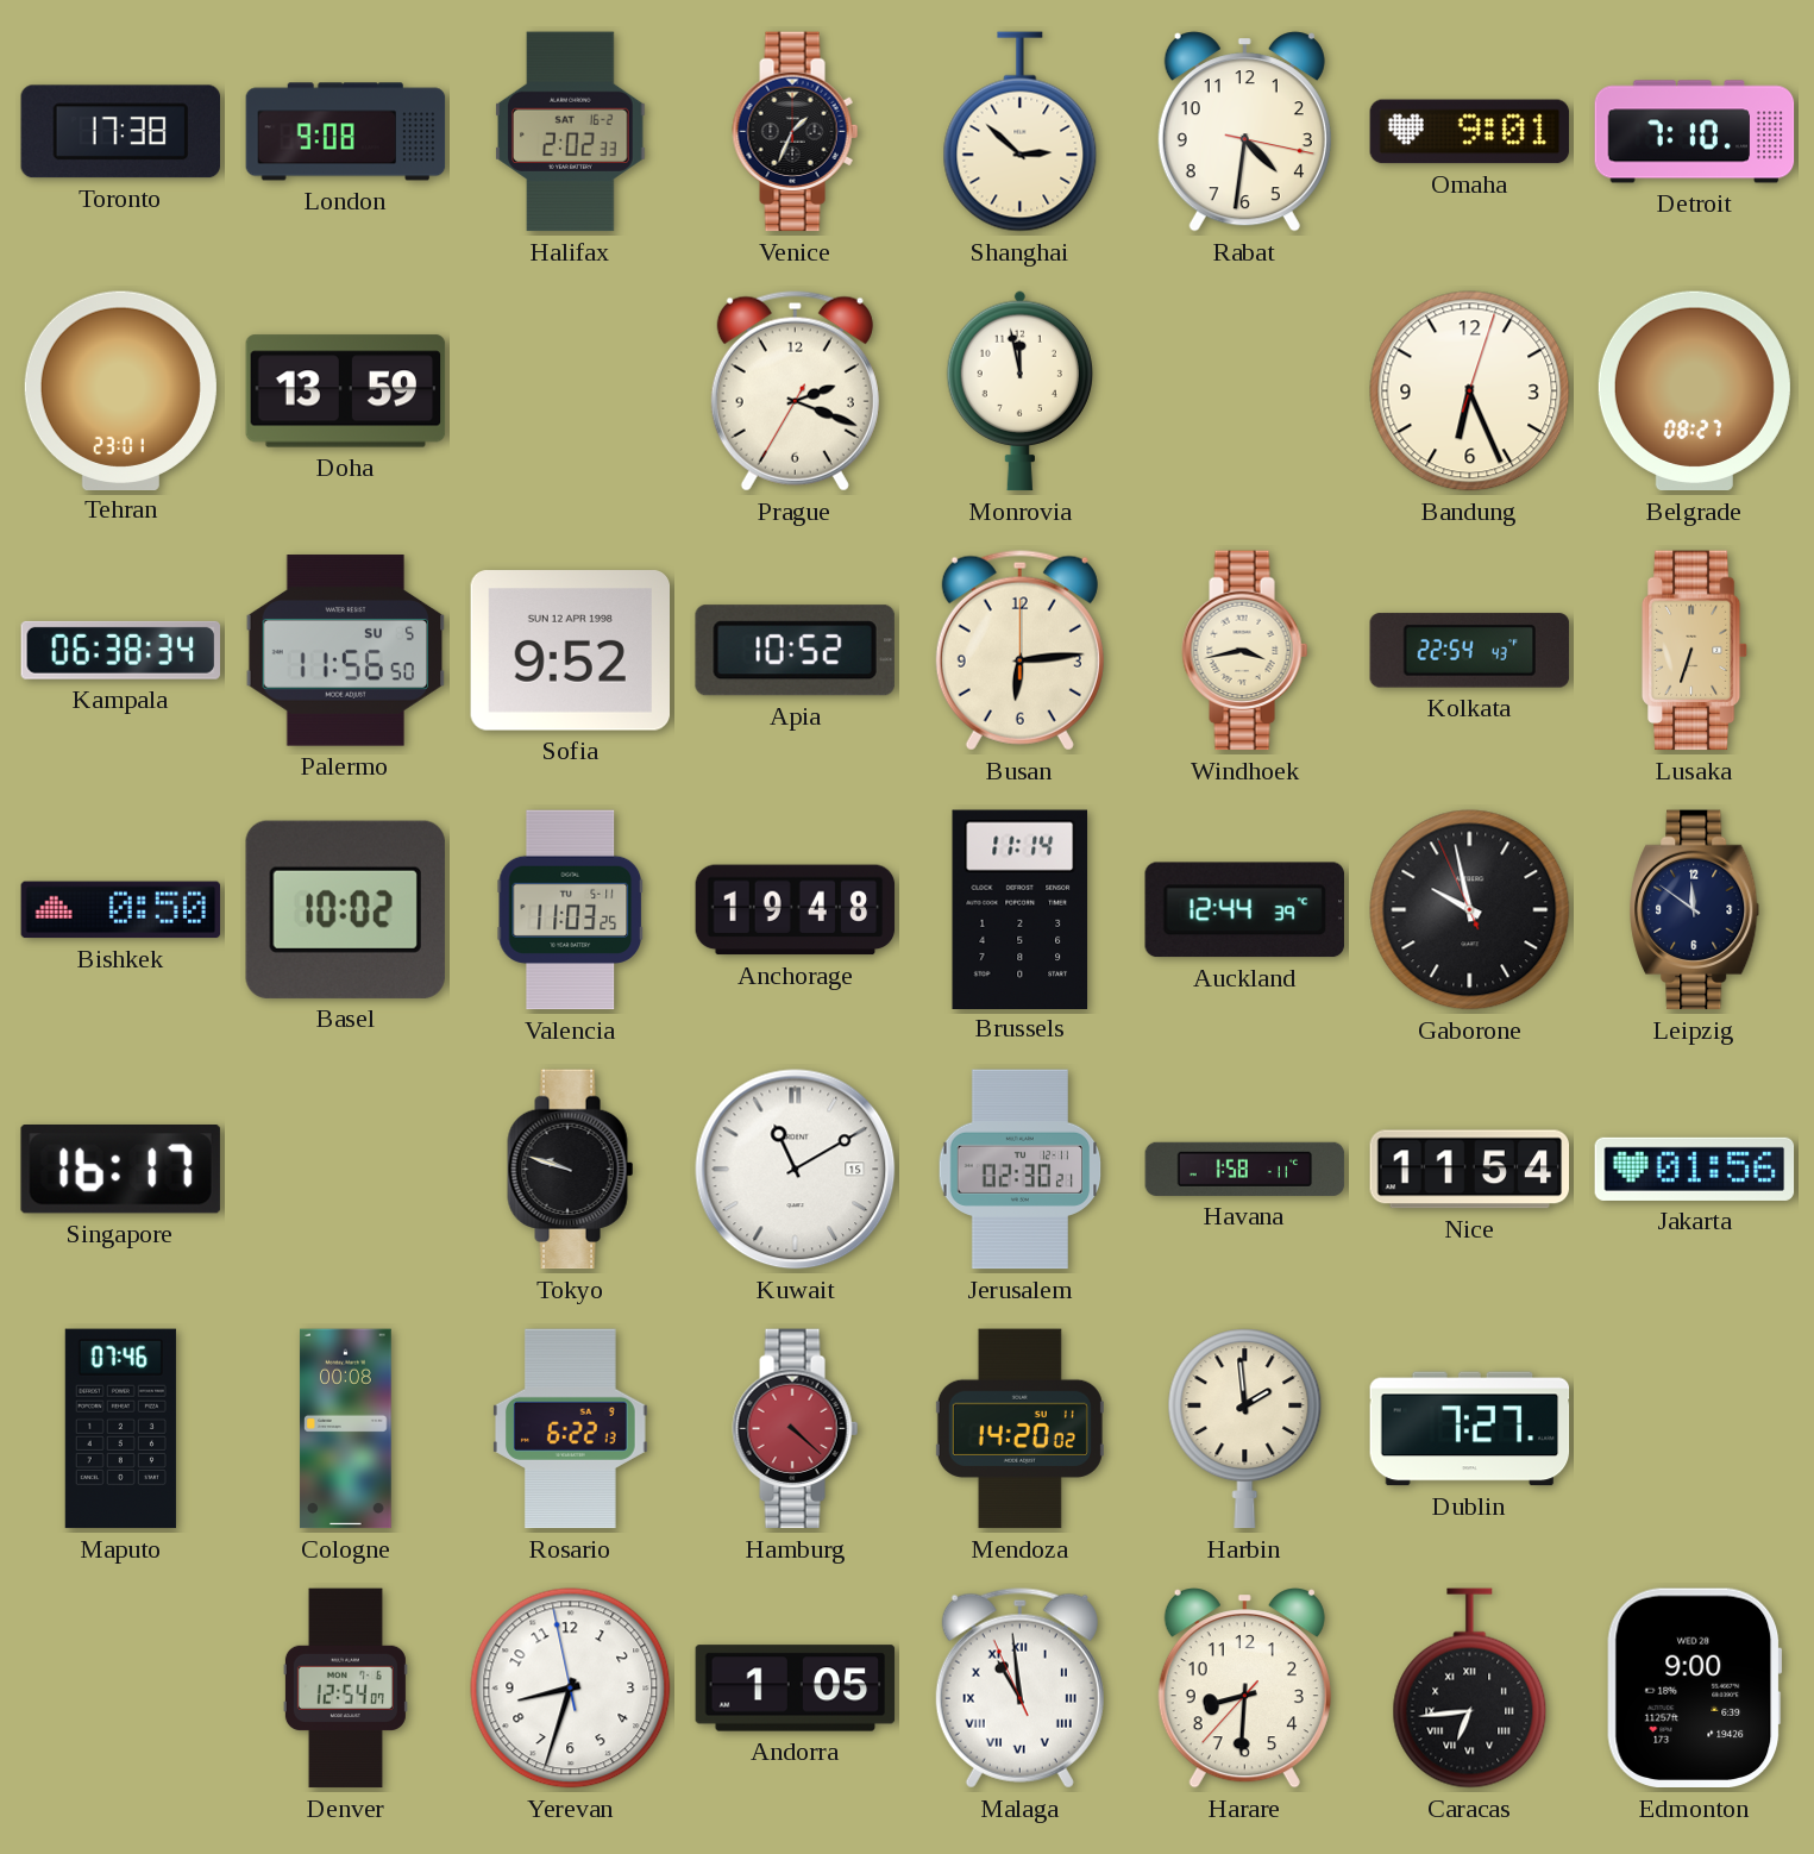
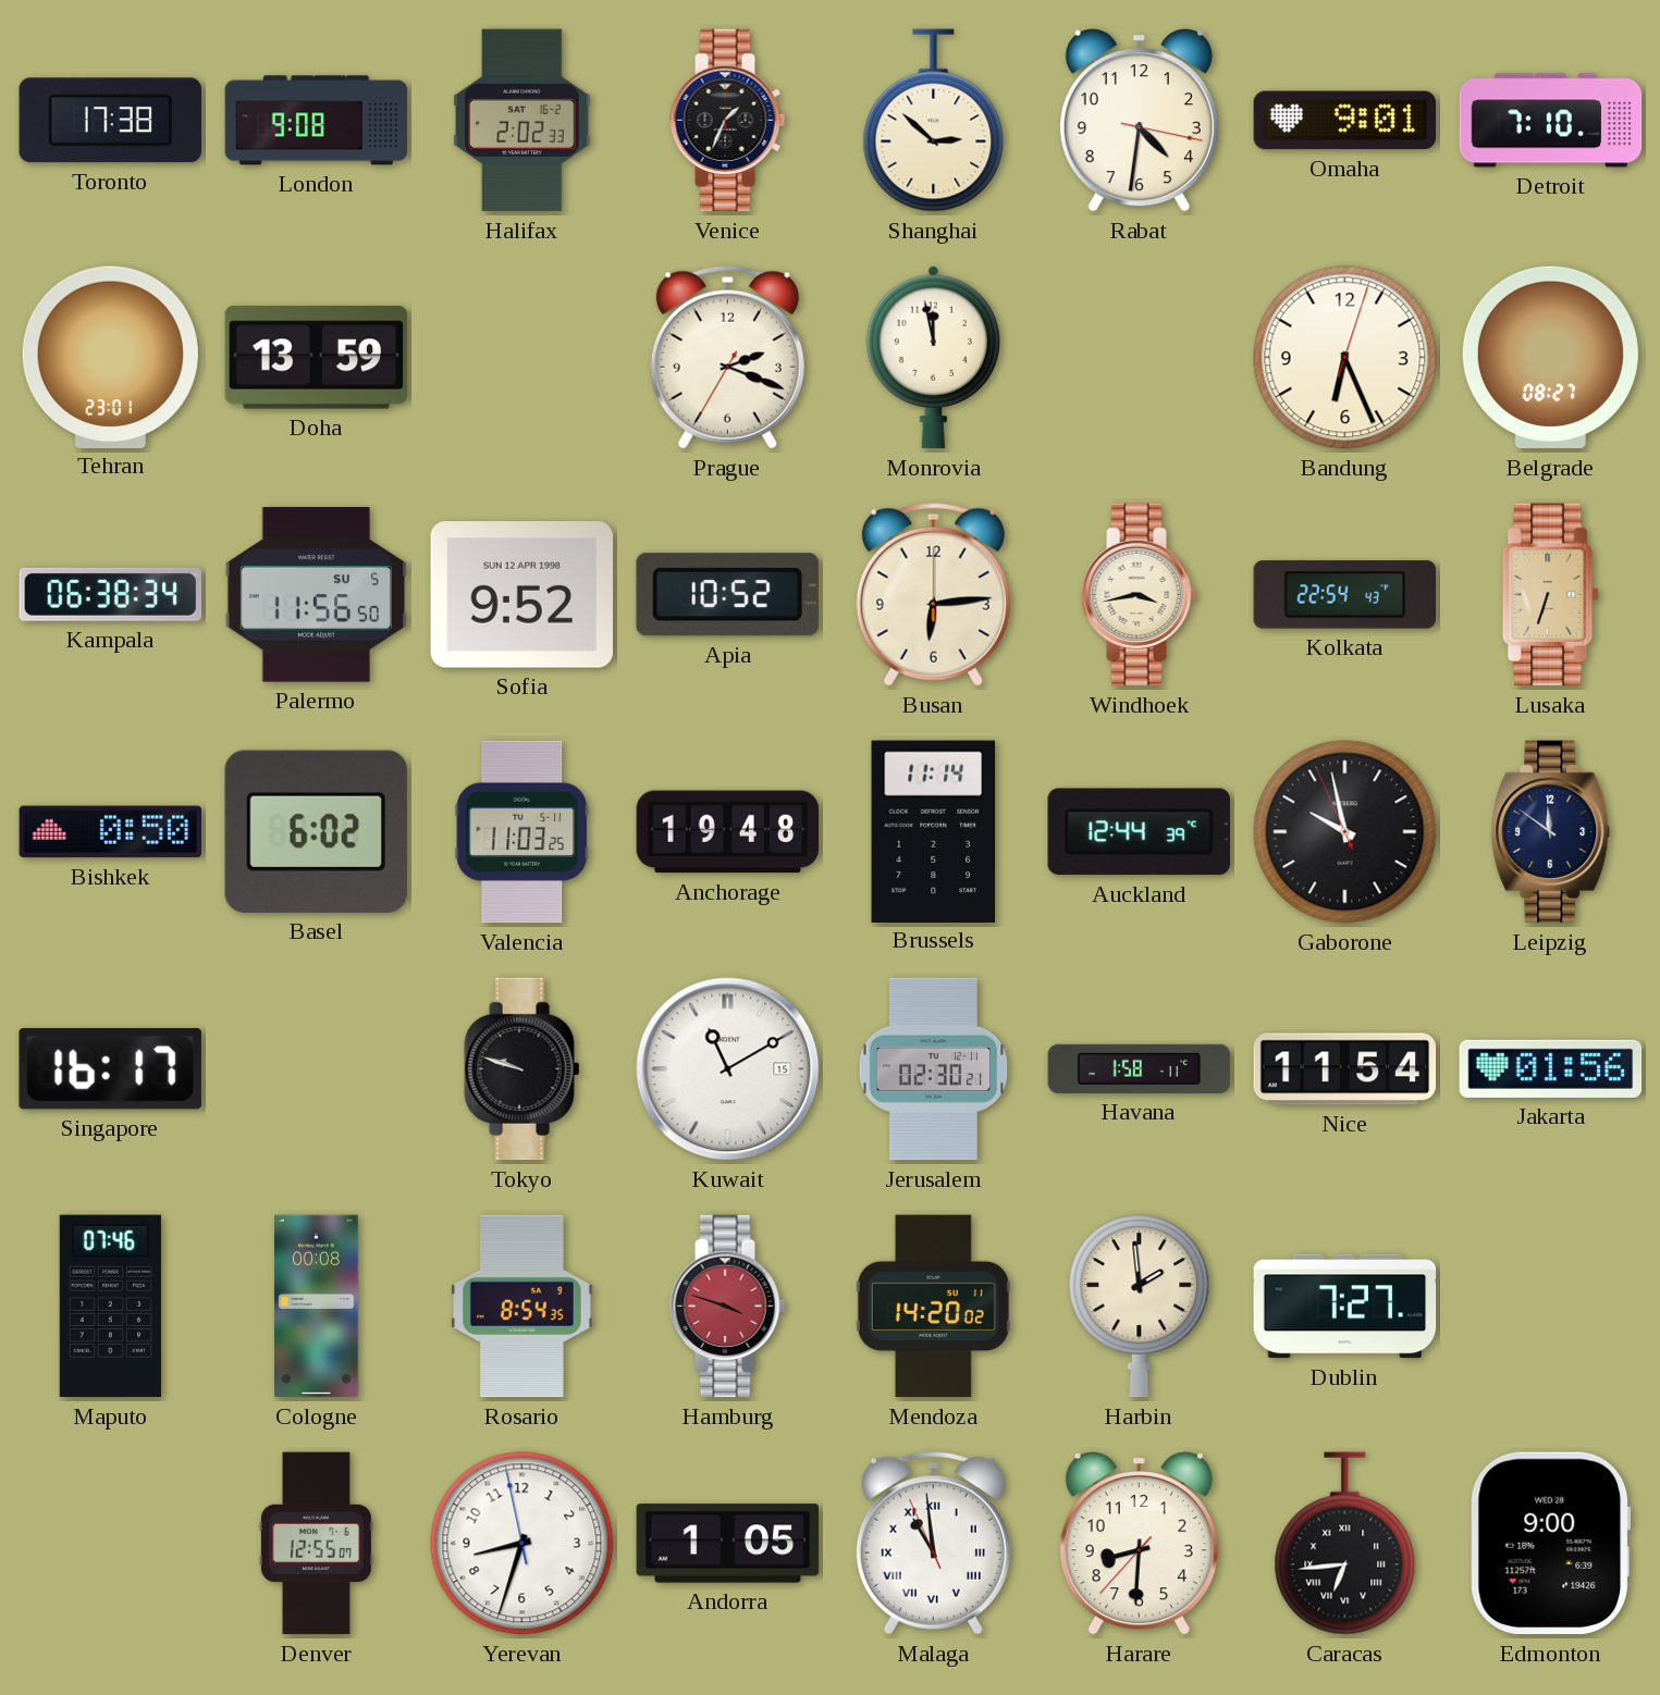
Basel: 10:02 -> 6:02
Rosario: 6:22 -> 8:54
Hamburg: 4:22 -> 3:48
Denver: 12:54 -> 12:55
